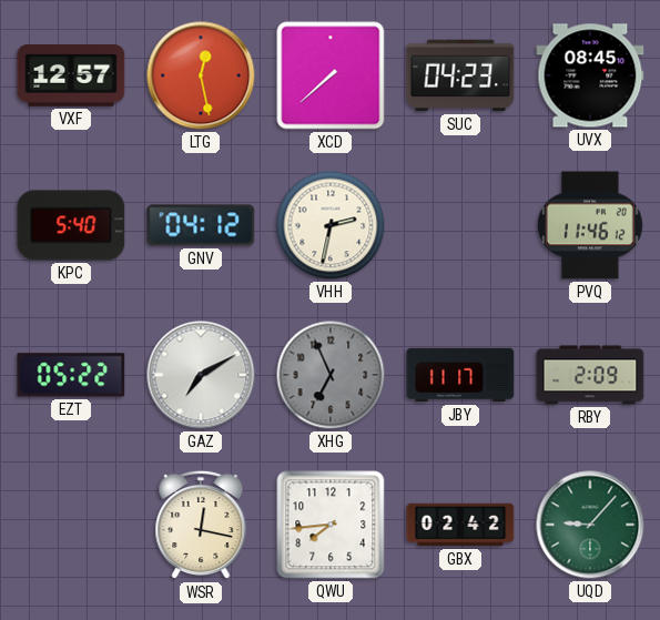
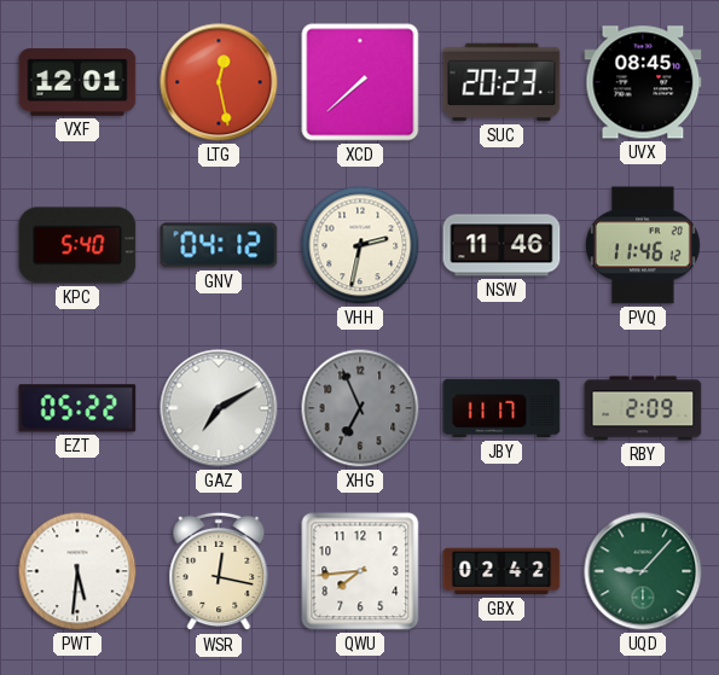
VXF: 12:57 -> 12:01
SUC: 04:23 -> 20:23
NSW: none -> 11:46
PWT: none -> 5:31
